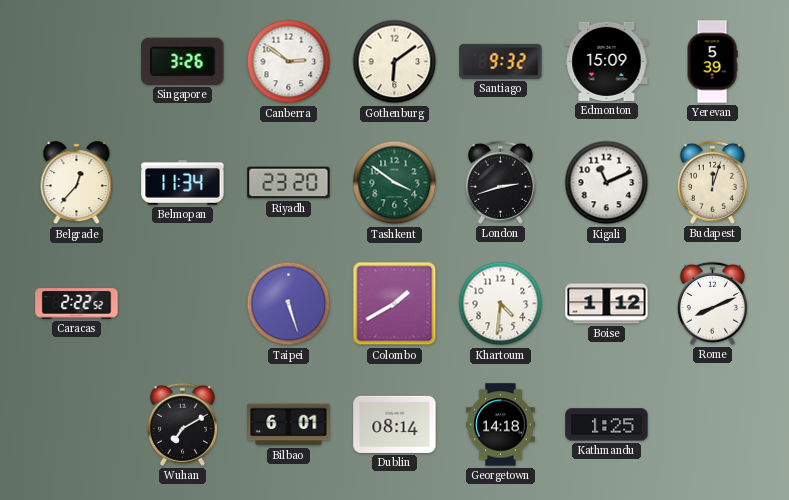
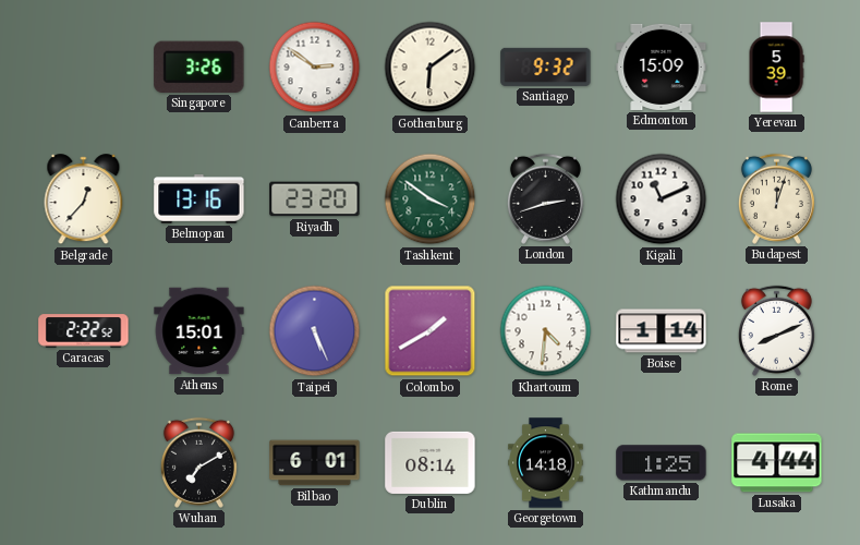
Belmopan: 11:34 -> 13:16
Athens: none -> 15:01
Taipei: 5:27 -> 5:26
Boise: 1:12 -> 1:14
Lusaka: none -> 4:44
